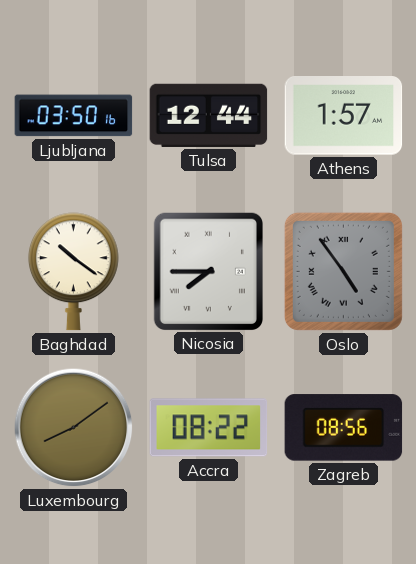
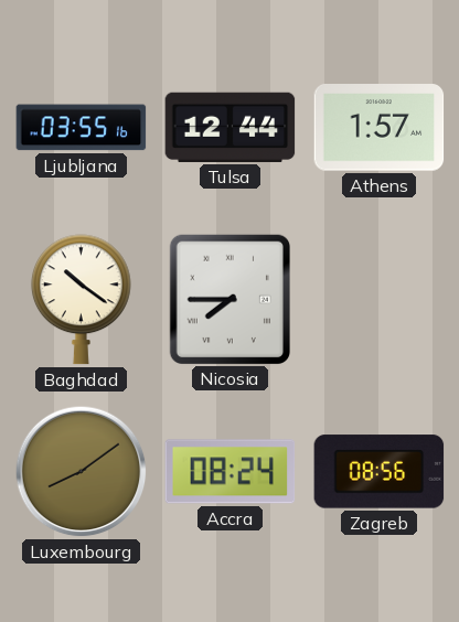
Ljubljana: 03:50 -> 03:55
Oslo: 4:54 -> none
Accra: 08:22 -> 08:24
